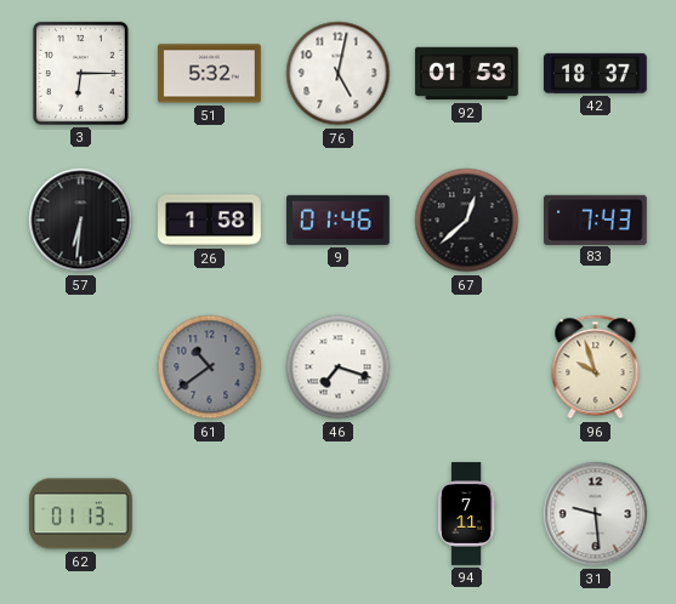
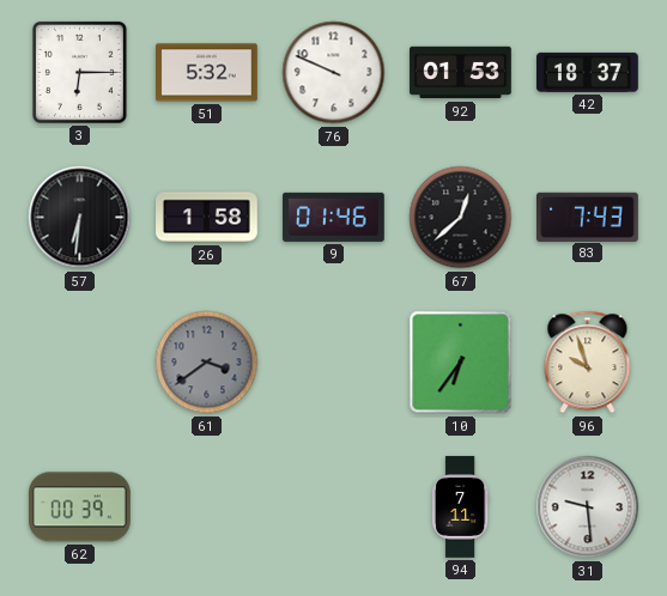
76: 5:02 -> 9:49
61: 10:39 -> 3:39
46: 7:18 -> none
10: none -> 6:36
62: 01:13 -> 00:39
